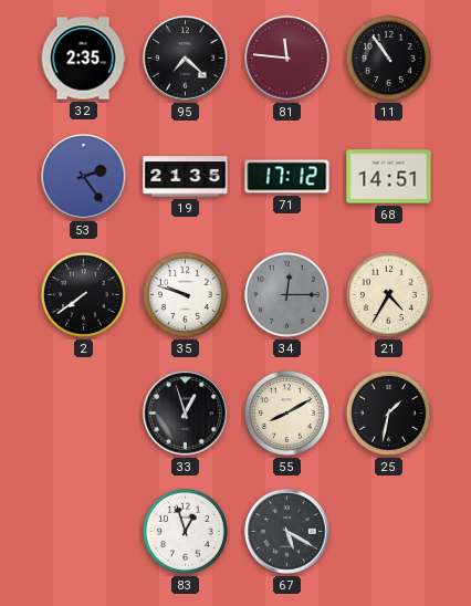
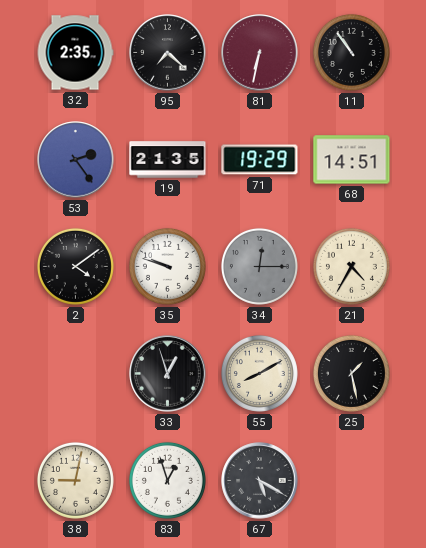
81: 11:46 -> 6:32
71: 17:12 -> 19:29
2: 7:39 -> 4:09
25: 1:32 -> 1:28
38: none -> 9:02
